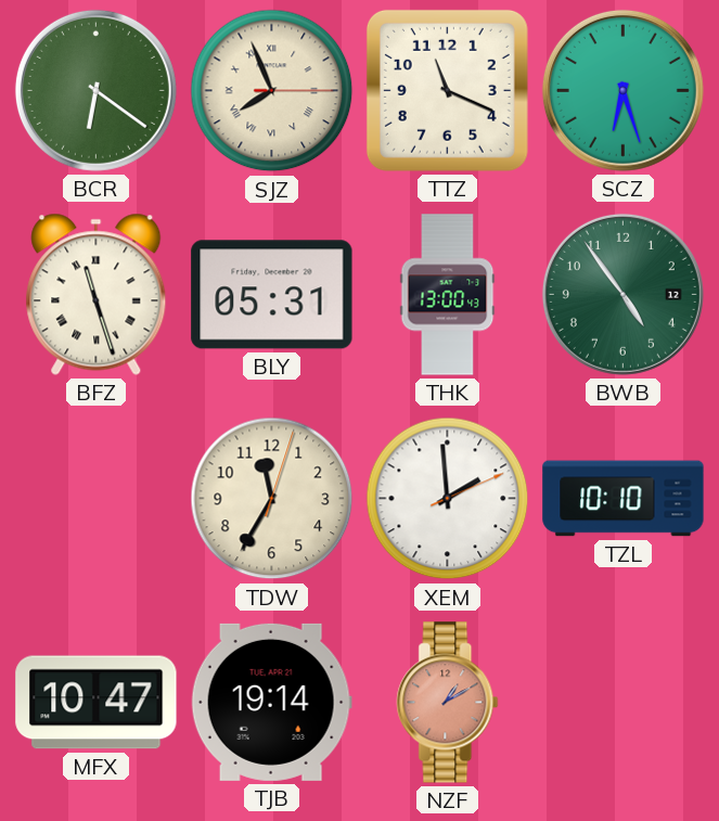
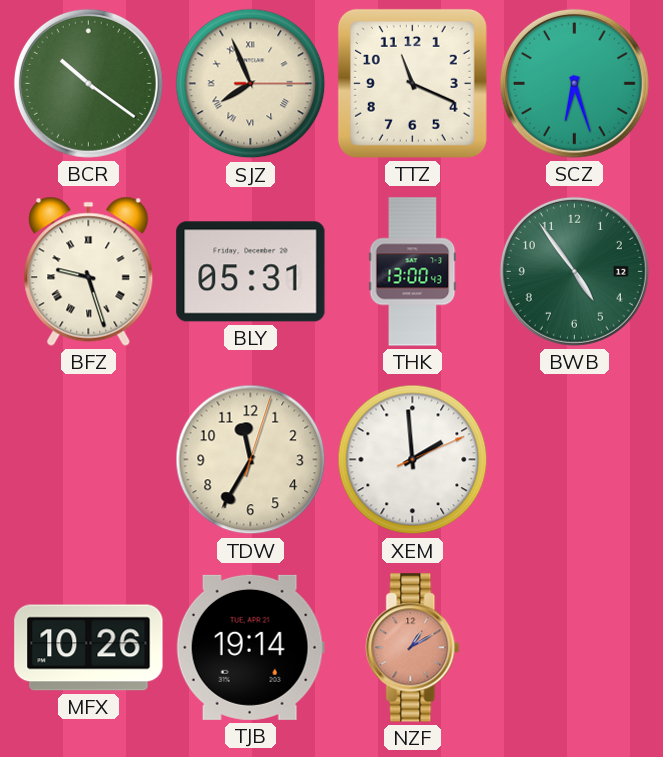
BCR: 6:21 -> 10:21
BFZ: 11:27 -> 9:27
TZL: 10:10 -> none
MFX: 10:47 -> 10:26
